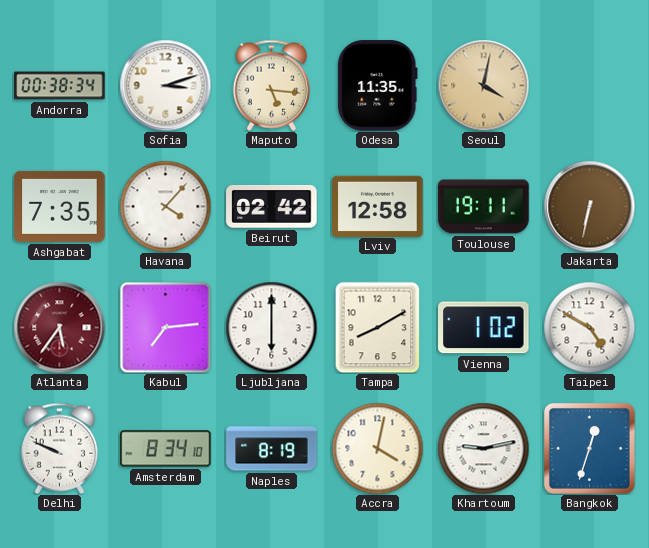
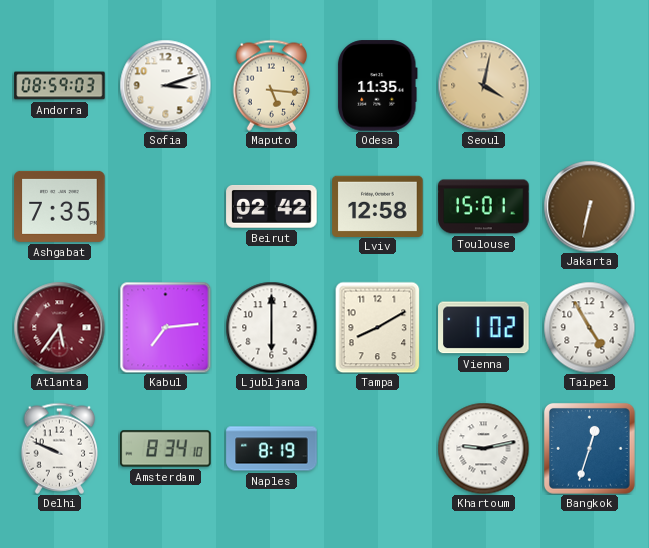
Andorra: 00:38 -> 08:59
Havana: 4:07 -> none
Toulouse: 19:11 -> 15:01
Taipei: 4:50 -> 4:55
Accra: 4:02 -> none
